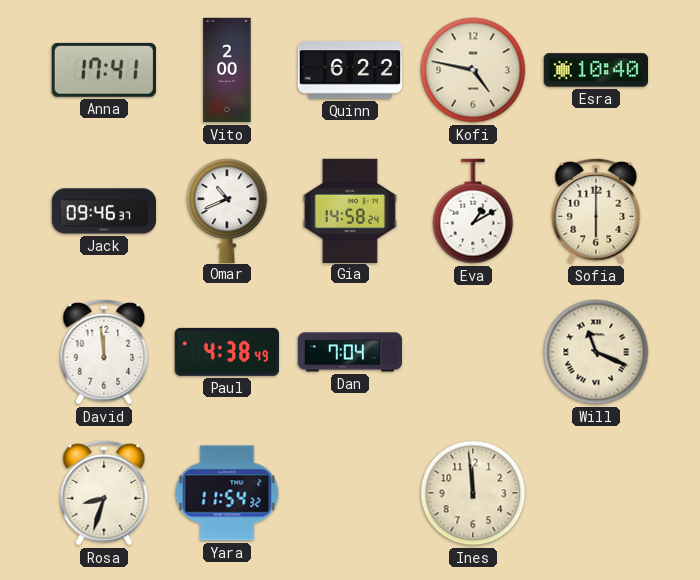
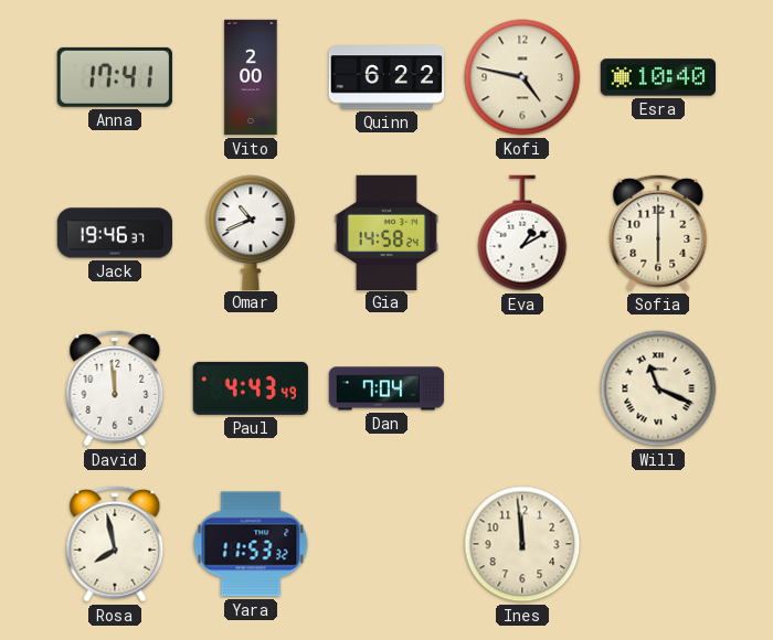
Jack: 09:46 -> 19:46
Paul: 4:38 -> 4:43
Rosa: 8:33 -> 7:58
Yara: 11:54 -> 11:53
